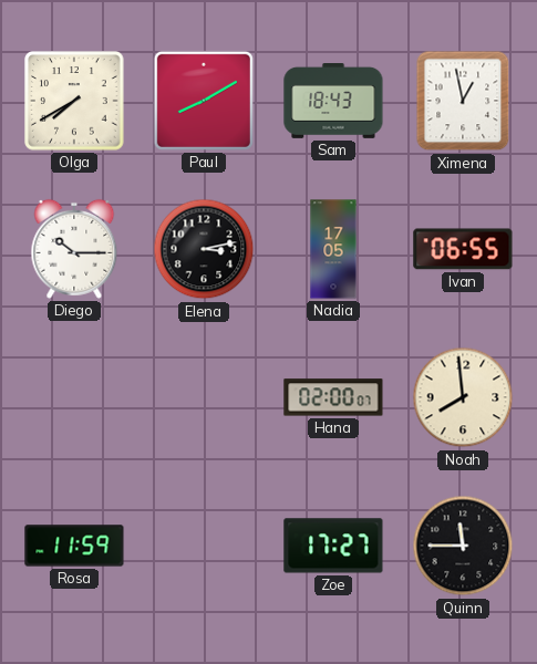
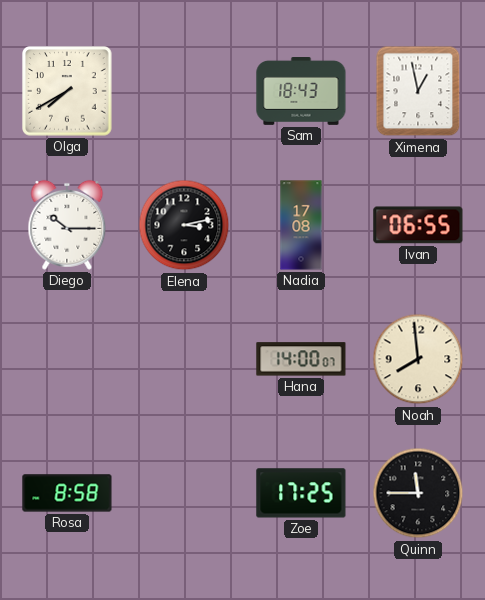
Paul: 8:10 -> none
Nadia: 17:05 -> 17:08
Hana: 02:00 -> 14:00
Rosa: 11:59 -> 8:58
Zoe: 17:27 -> 17:25
